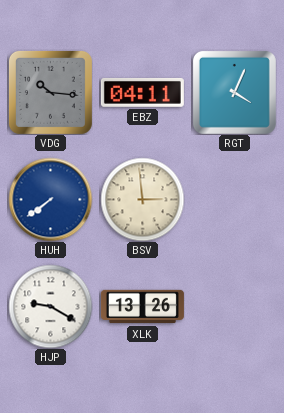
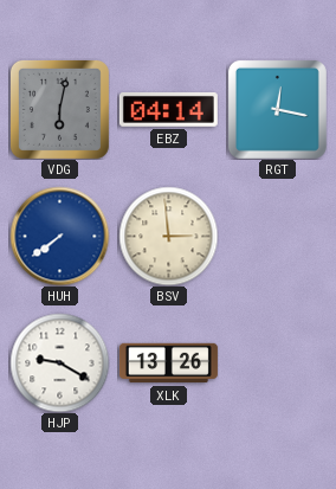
VDG: 10:16 -> 6:02
EBZ: 04:11 -> 04:14
RGT: 4:04 -> 12:17
